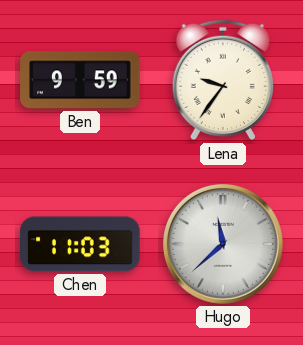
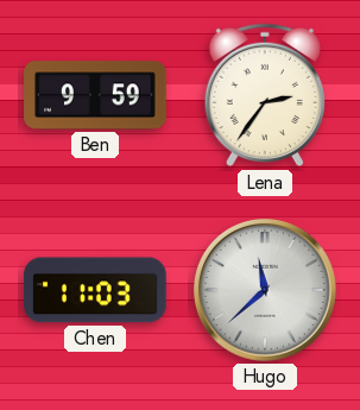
Lena: 9:36 -> 2:36
